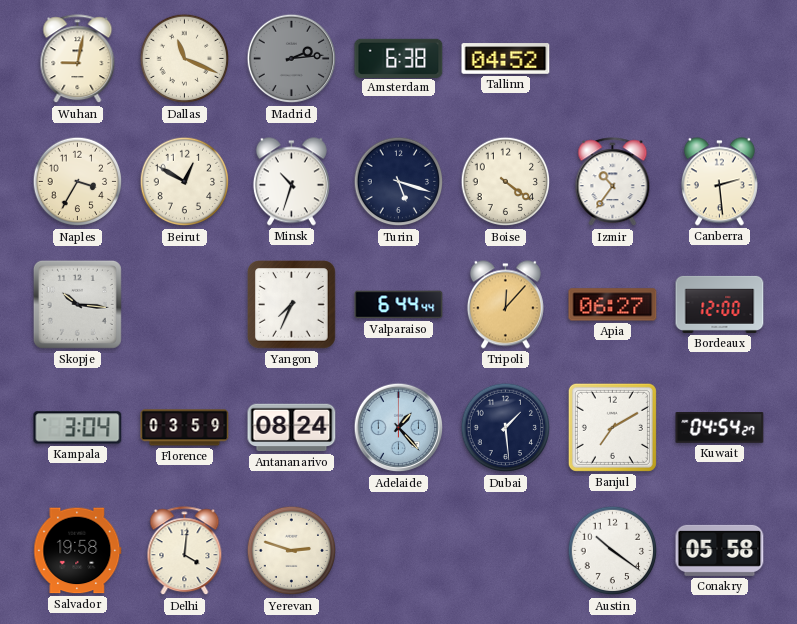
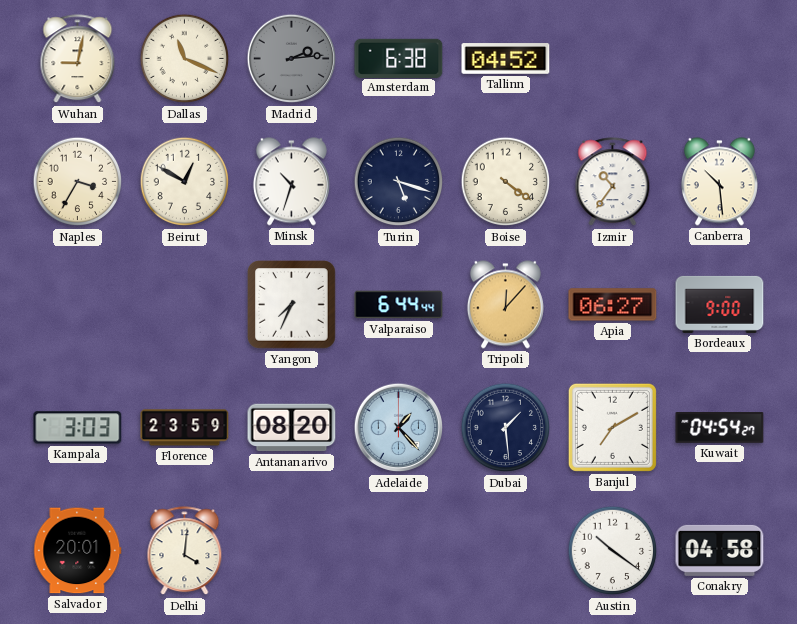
Canberra: 2:29 -> 10:29
Skopje: 10:16 -> none
Bordeaux: 12:00 -> 9:00
Kampala: 3:04 -> 3:03
Florence: 03:59 -> 23:59
Antananarivo: 08:24 -> 08:20
Salvador: 19:58 -> 20:01
Yerevan: 2:48 -> none
Conakry: 05:58 -> 04:58
